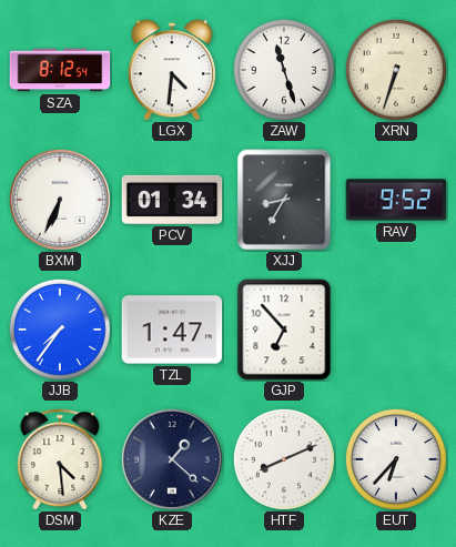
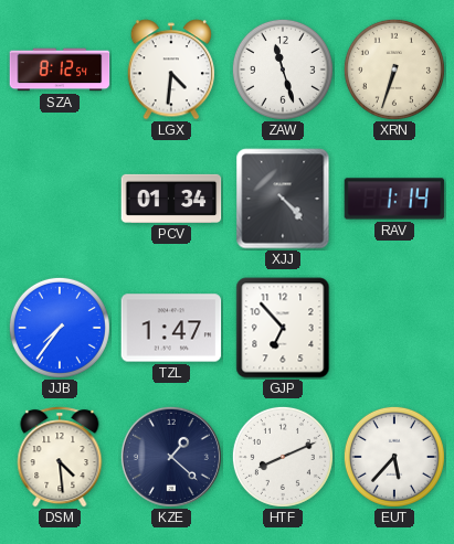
BXM: 6:34 -> none
XJJ: 8:35 -> 4:23
RAV: 9:52 -> 1:14
EUT: 6:37 -> 5:37
